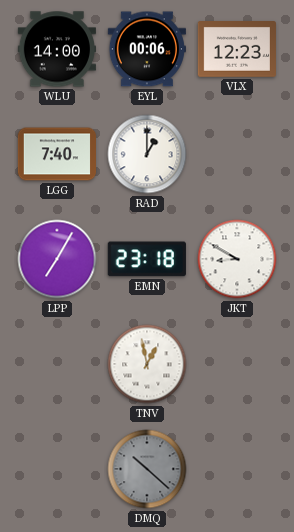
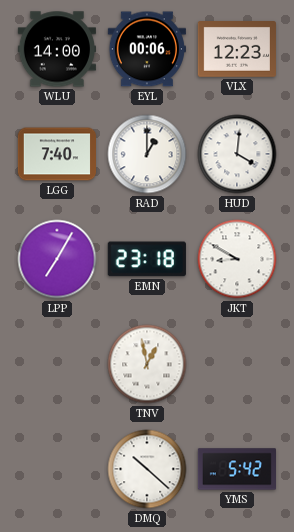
HUD: none -> 4:01
DMQ dial: grey -> white
YMS: none -> 5:42
